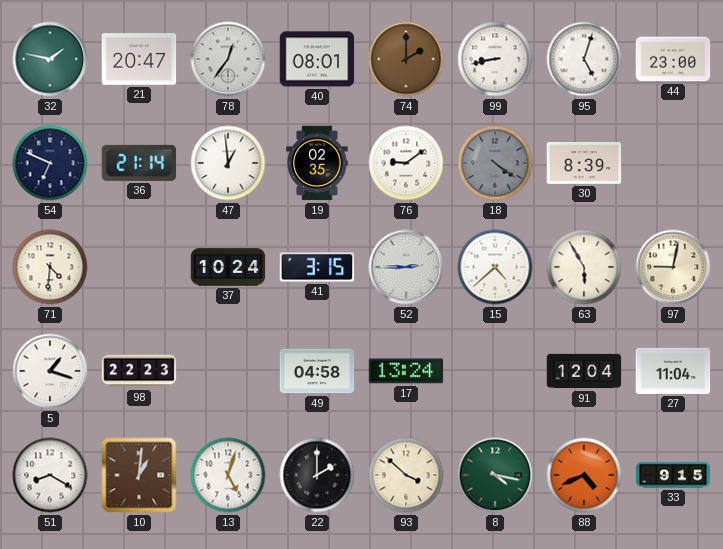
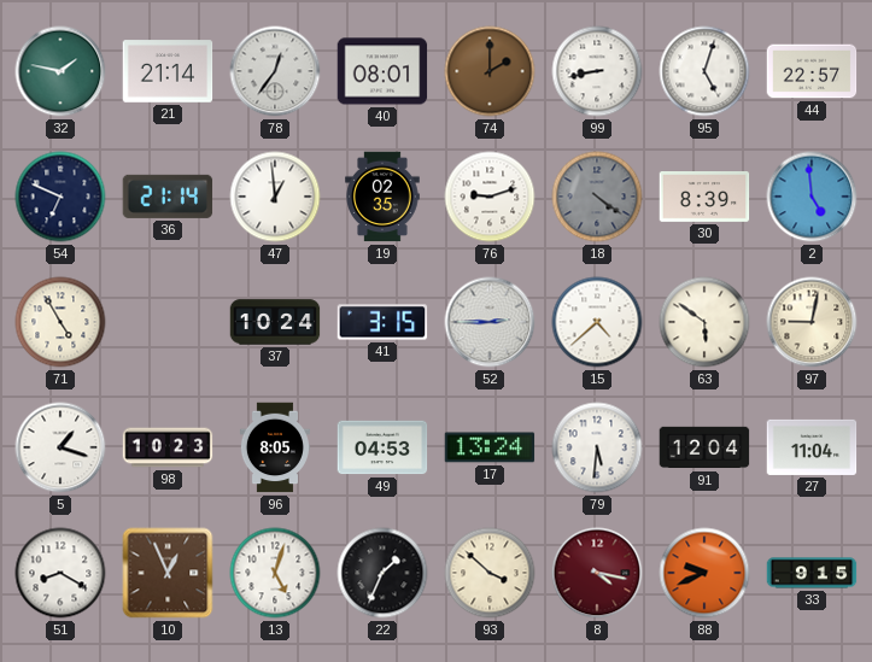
21: 20:47 -> 21:14
44: 23:00 -> 22:57
76: 9:09 -> 9:12
2: none -> 4:59
71: 4:31 -> 4:55
63: 5:55 -> 5:51
98: 22:23 -> 10:23
96: none -> 8:05
49: 04:58 -> 04:53
79: none -> 5:31
10: 1:01 -> 12:56
22: 2:00 -> 1:34
8 dial: green -> burgundy
88: 4:41 -> 9:41
